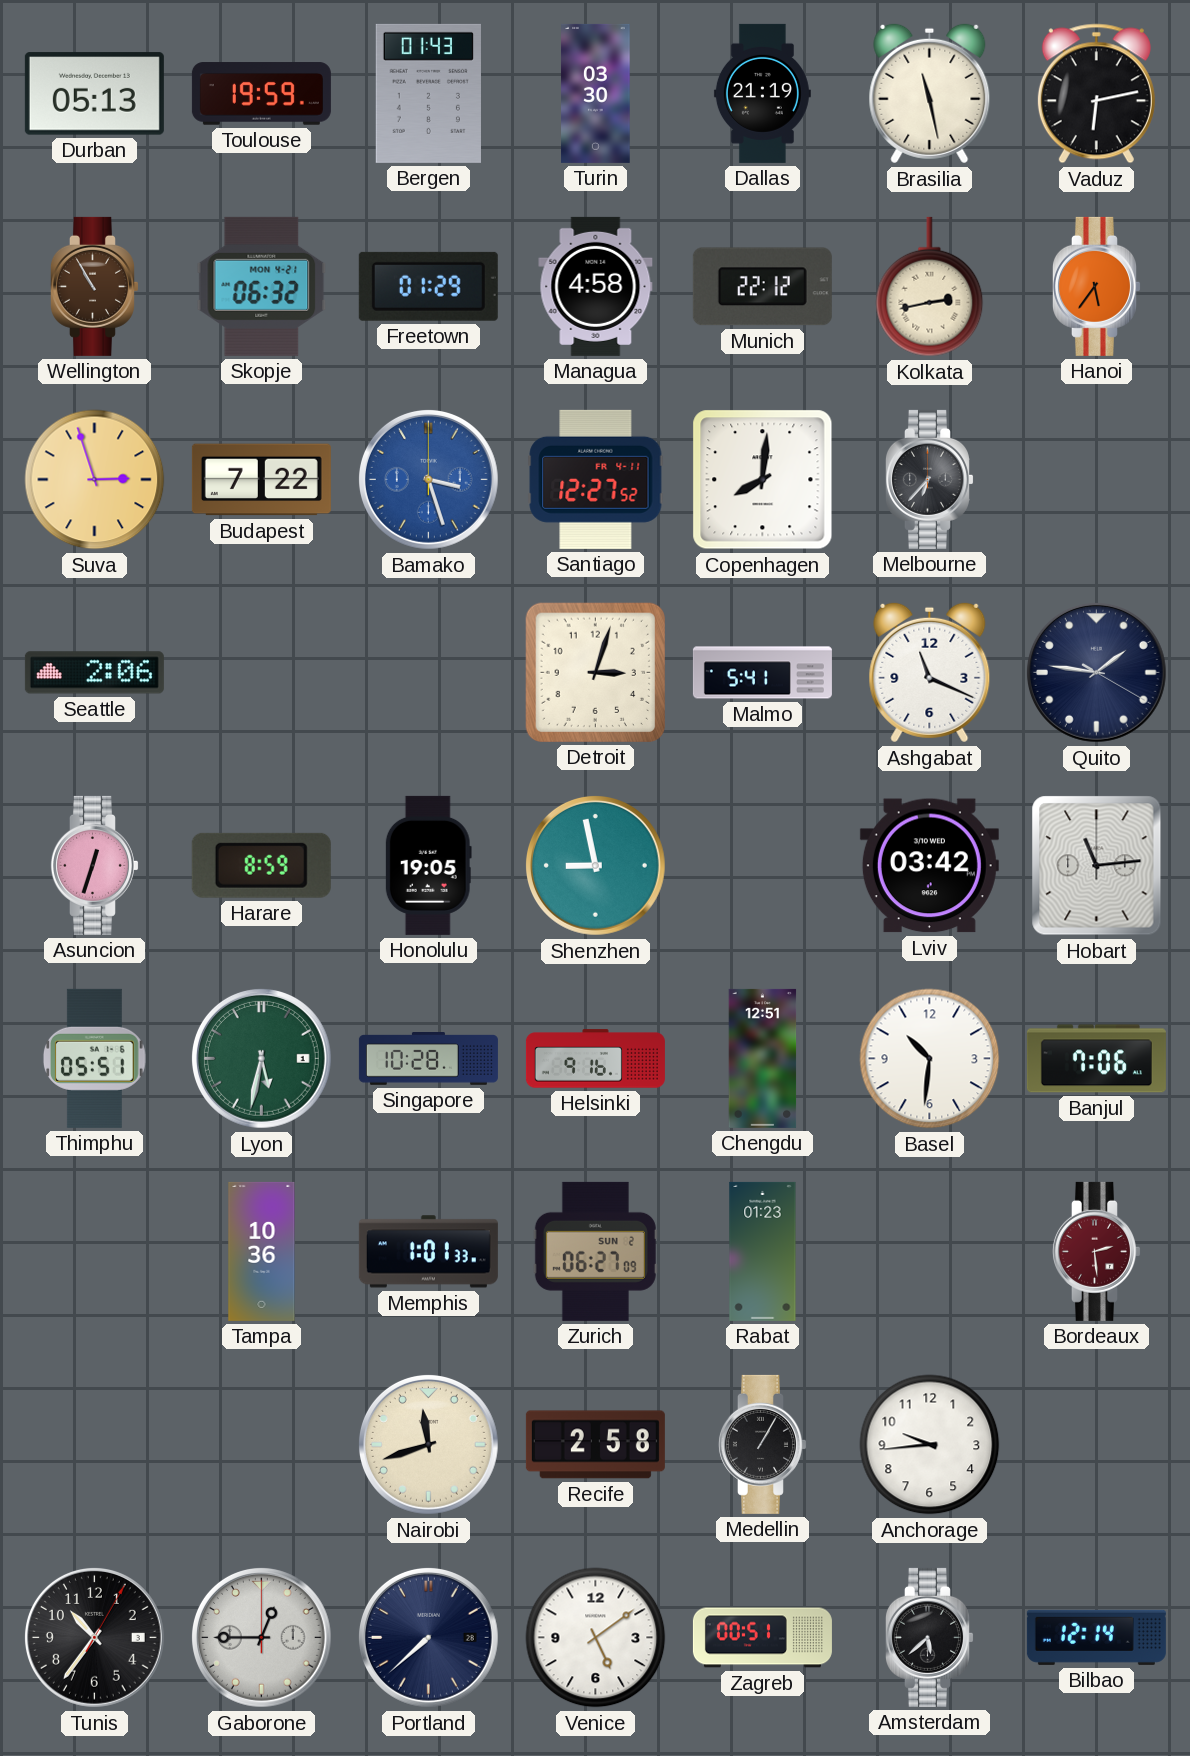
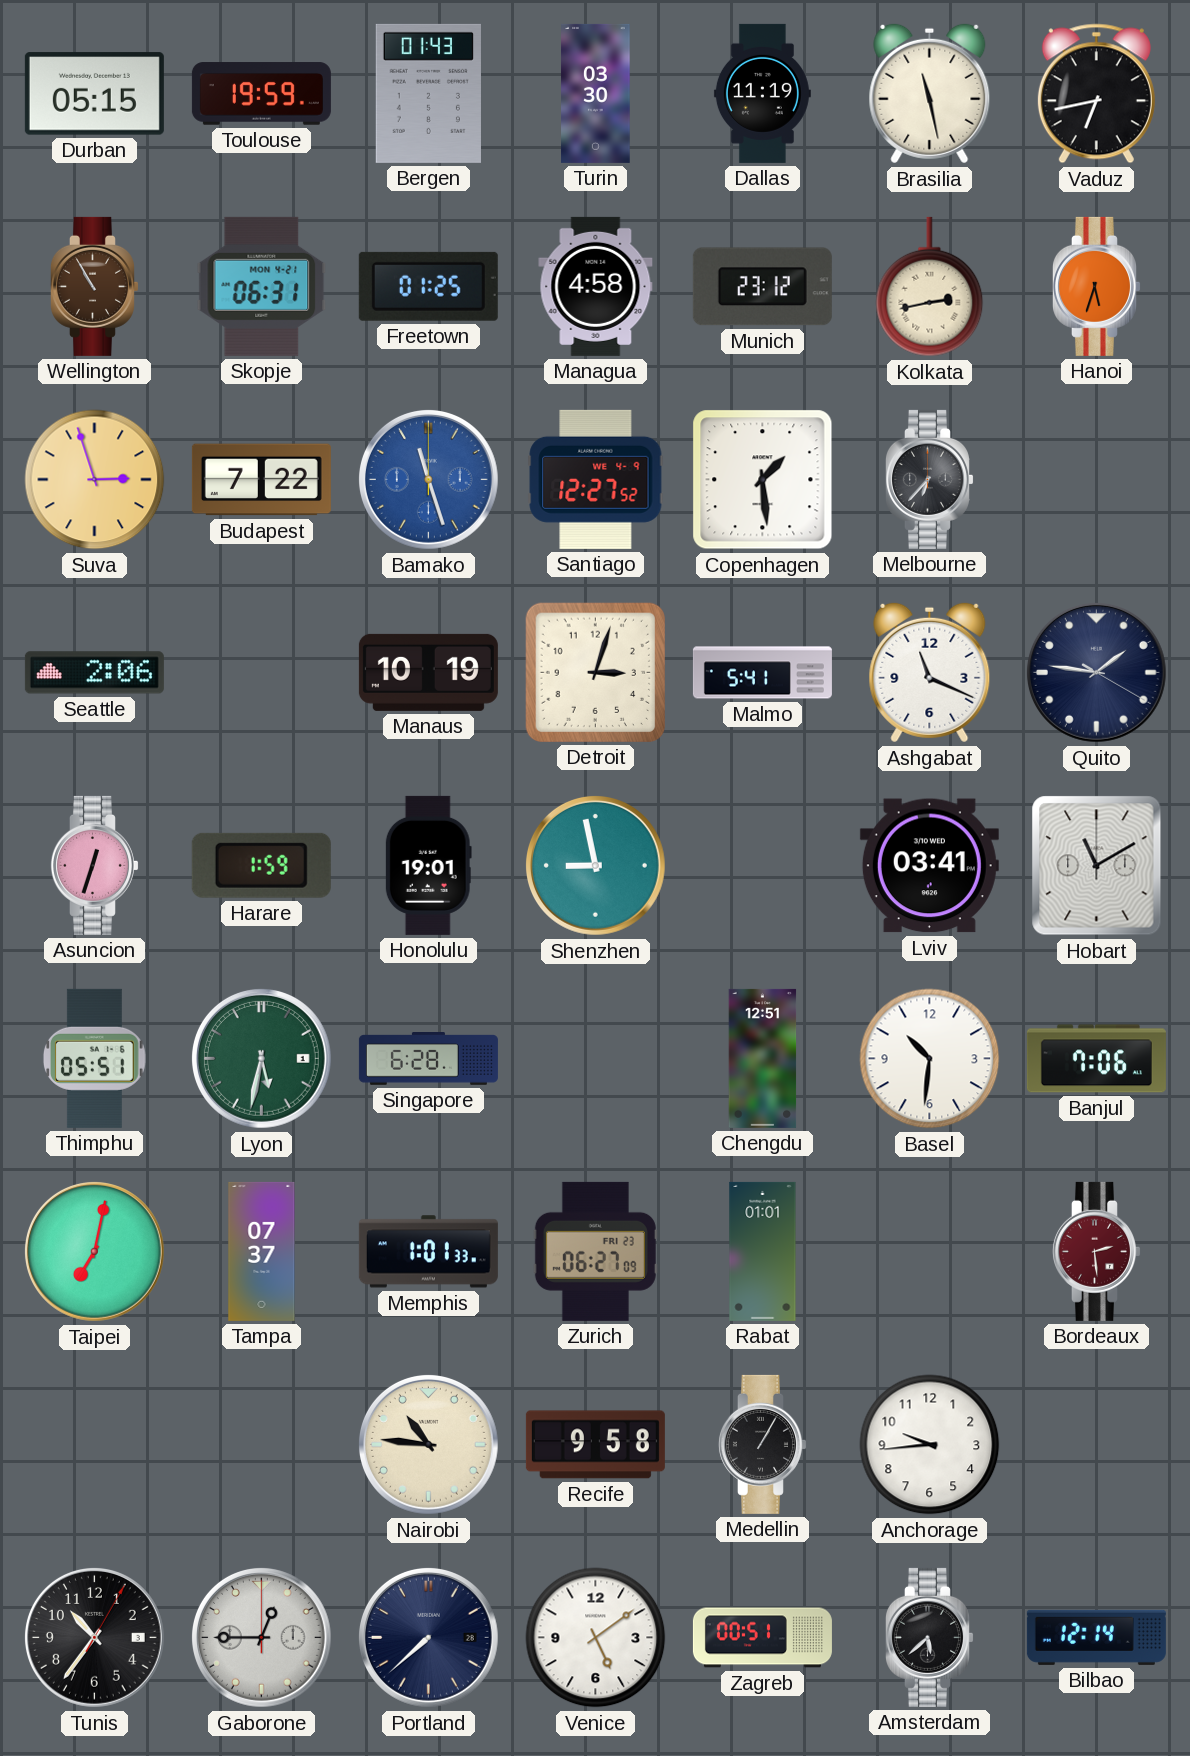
Durban: 05:13 -> 05:15
Dallas: 21:19 -> 11:19
Vaduz: 6:13 -> 6:43
Skopje: 06:32 -> 06:31
Freetown: 01:29 -> 01:25
Munich: 22:12 -> 23:12
Hanoi: 5:36 -> 5:33
Bamako: 3:27 -> 11:27
Santiago date: FR 4-11 -> WE 4-9
Copenhagen: 8:01 -> 1:29
Manaus: none -> 10:19
Harare: 8:59 -> 1:59
Honolulu: 19:05 -> 19:01
Lviv: 03:42 -> 03:41
Hobart: 11:14 -> 11:10
Singapore: 10:28 -> 6:28
Helsinki: 9:16 -> none
Taipei: none -> 7:02
Tampa: 10:36 -> 07:37
Zurich date: SUN 2 -> FRI 23
Rabat: 01:23 -> 01:01
Nairobi: 11:42 -> 10:46
Recife: 2:58 -> 9:58
